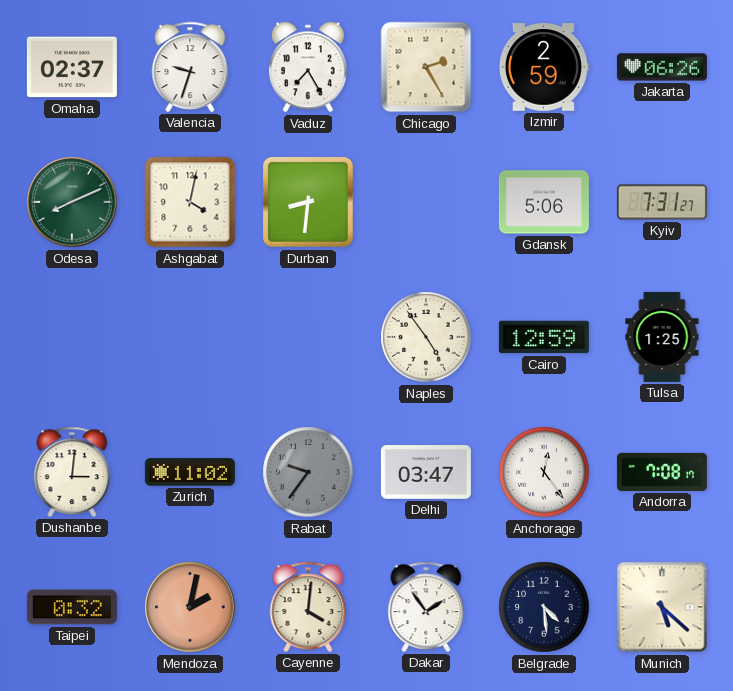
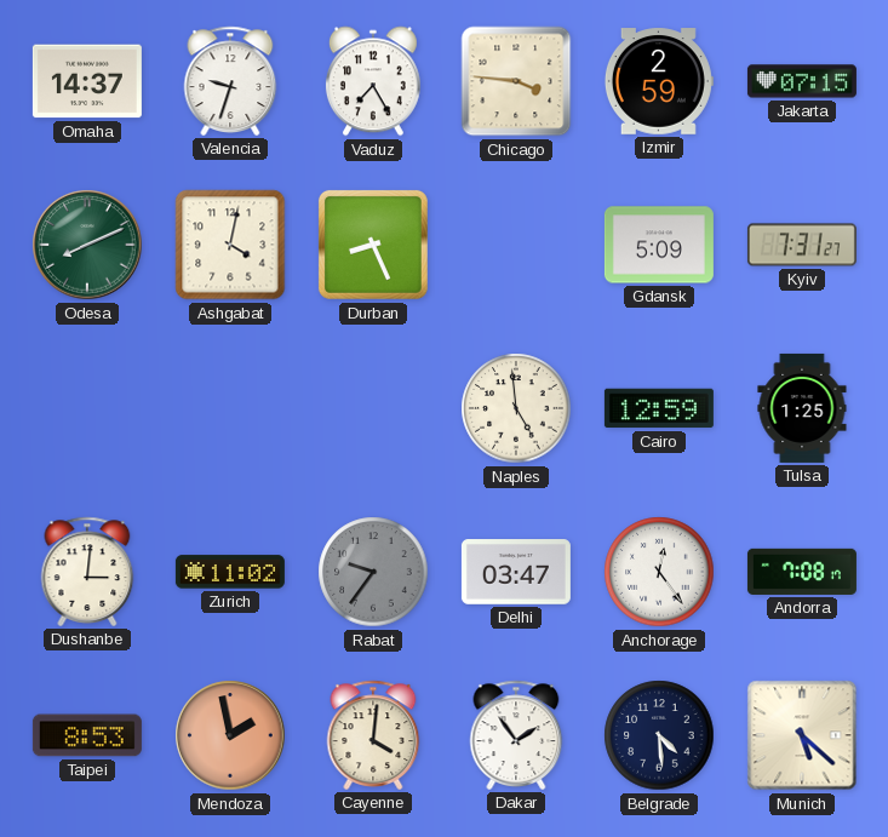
Omaha: 02:37 -> 14:37
Chicago: 2:25 -> 3:46
Jakarta: 06:26 -> 07:15
Durban: 8:31 -> 8:26
Gdansk: 5:06 -> 5:09
Naples: 4:54 -> 4:59
Taipei: 0:32 -> 8:53
Mendoza: 2:02 -> 1:58
